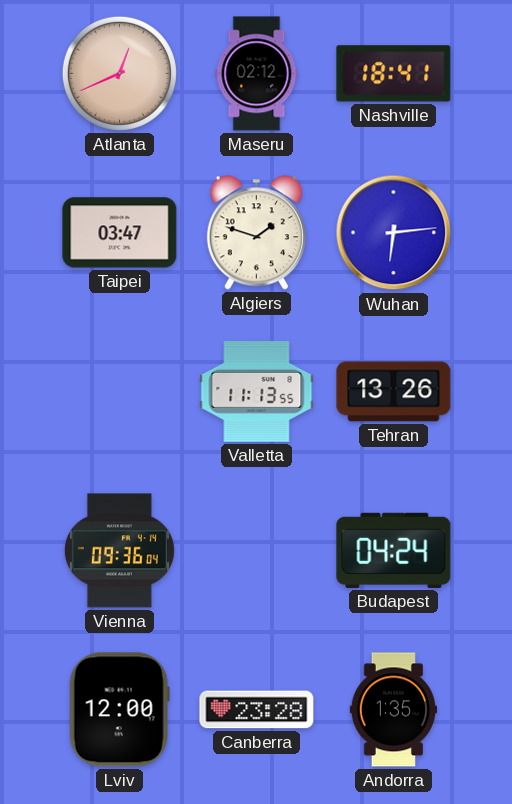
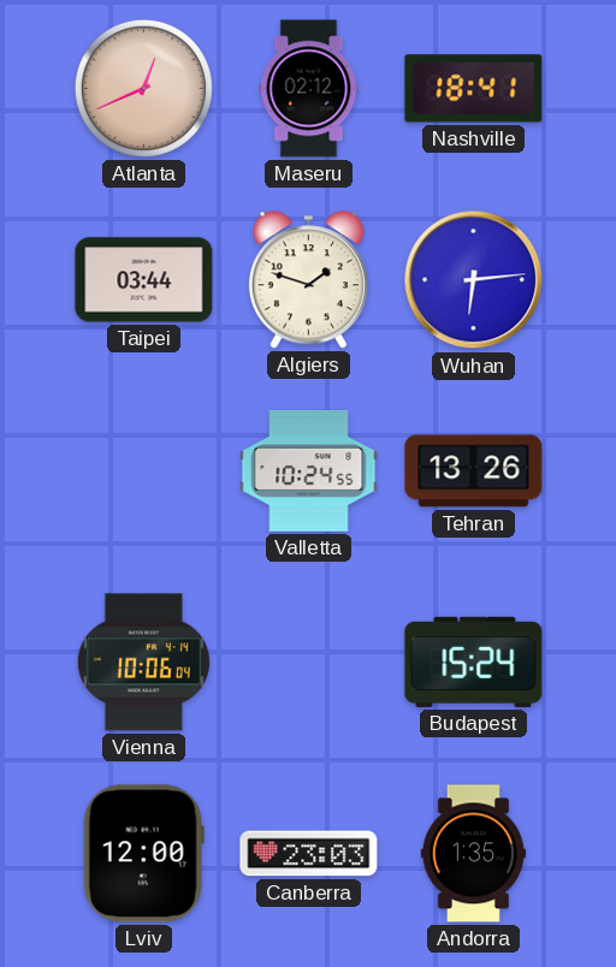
Taipei: 03:47 -> 03:44
Valletta: 11:13 -> 10:24
Vienna: 09:36 -> 10:06
Budapest: 04:24 -> 15:24
Canberra: 23:28 -> 23:03
